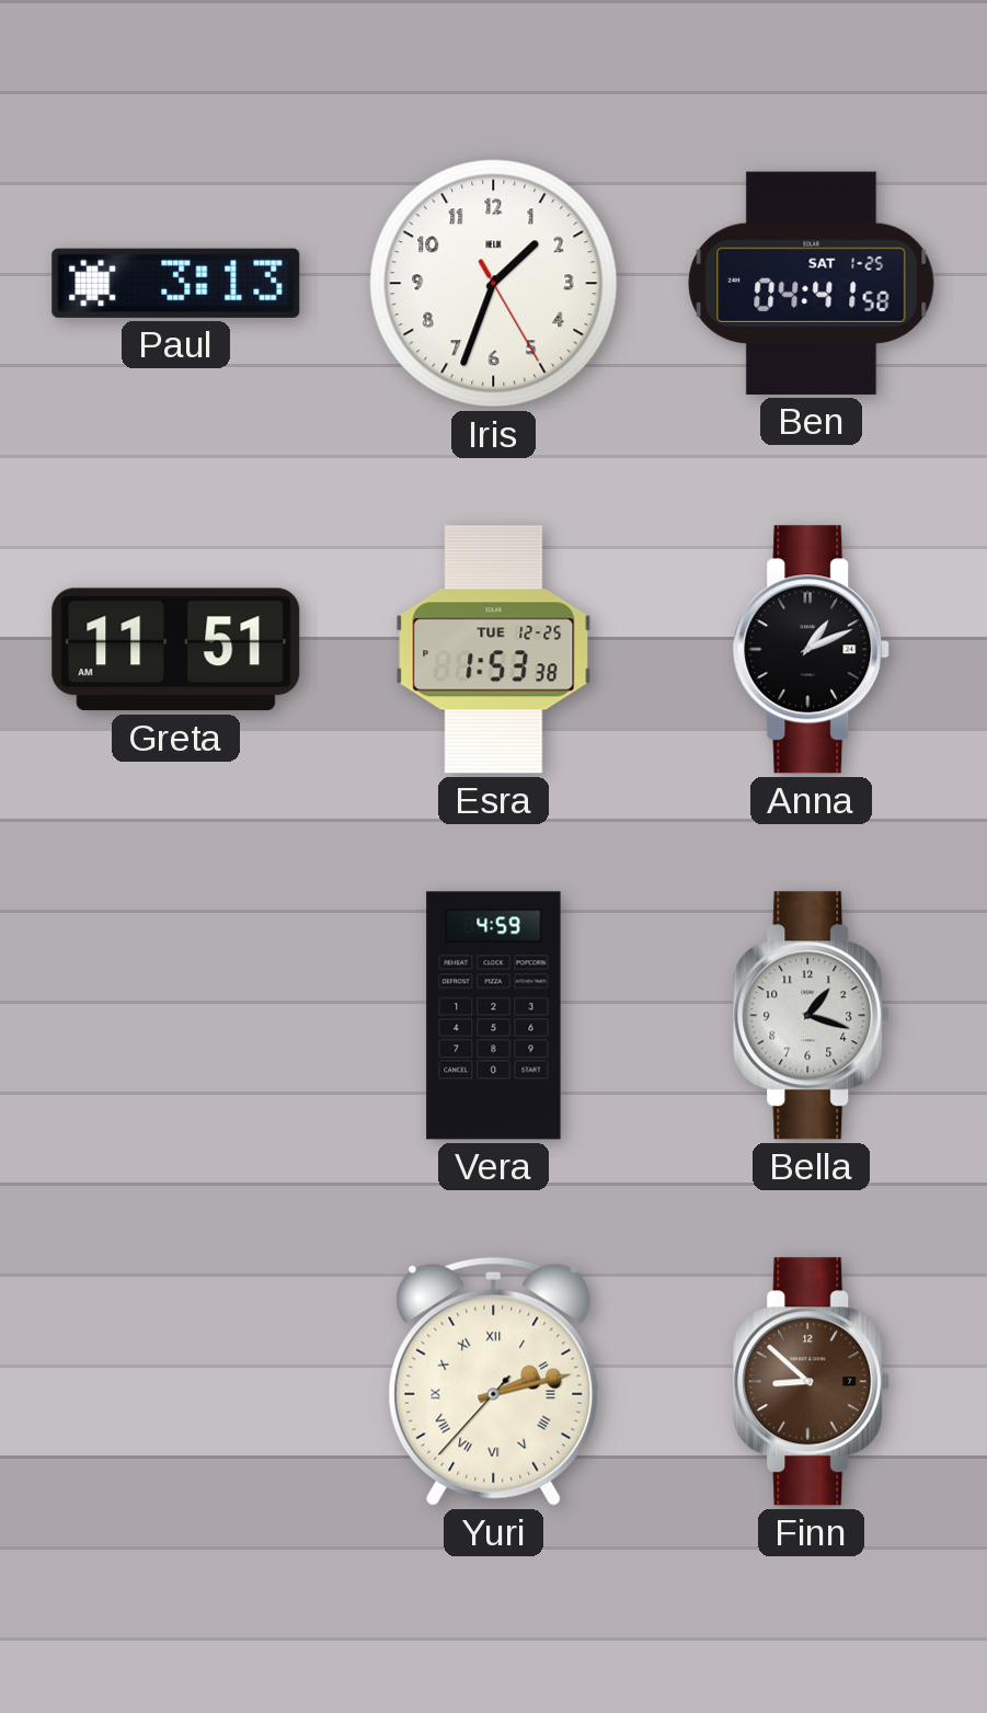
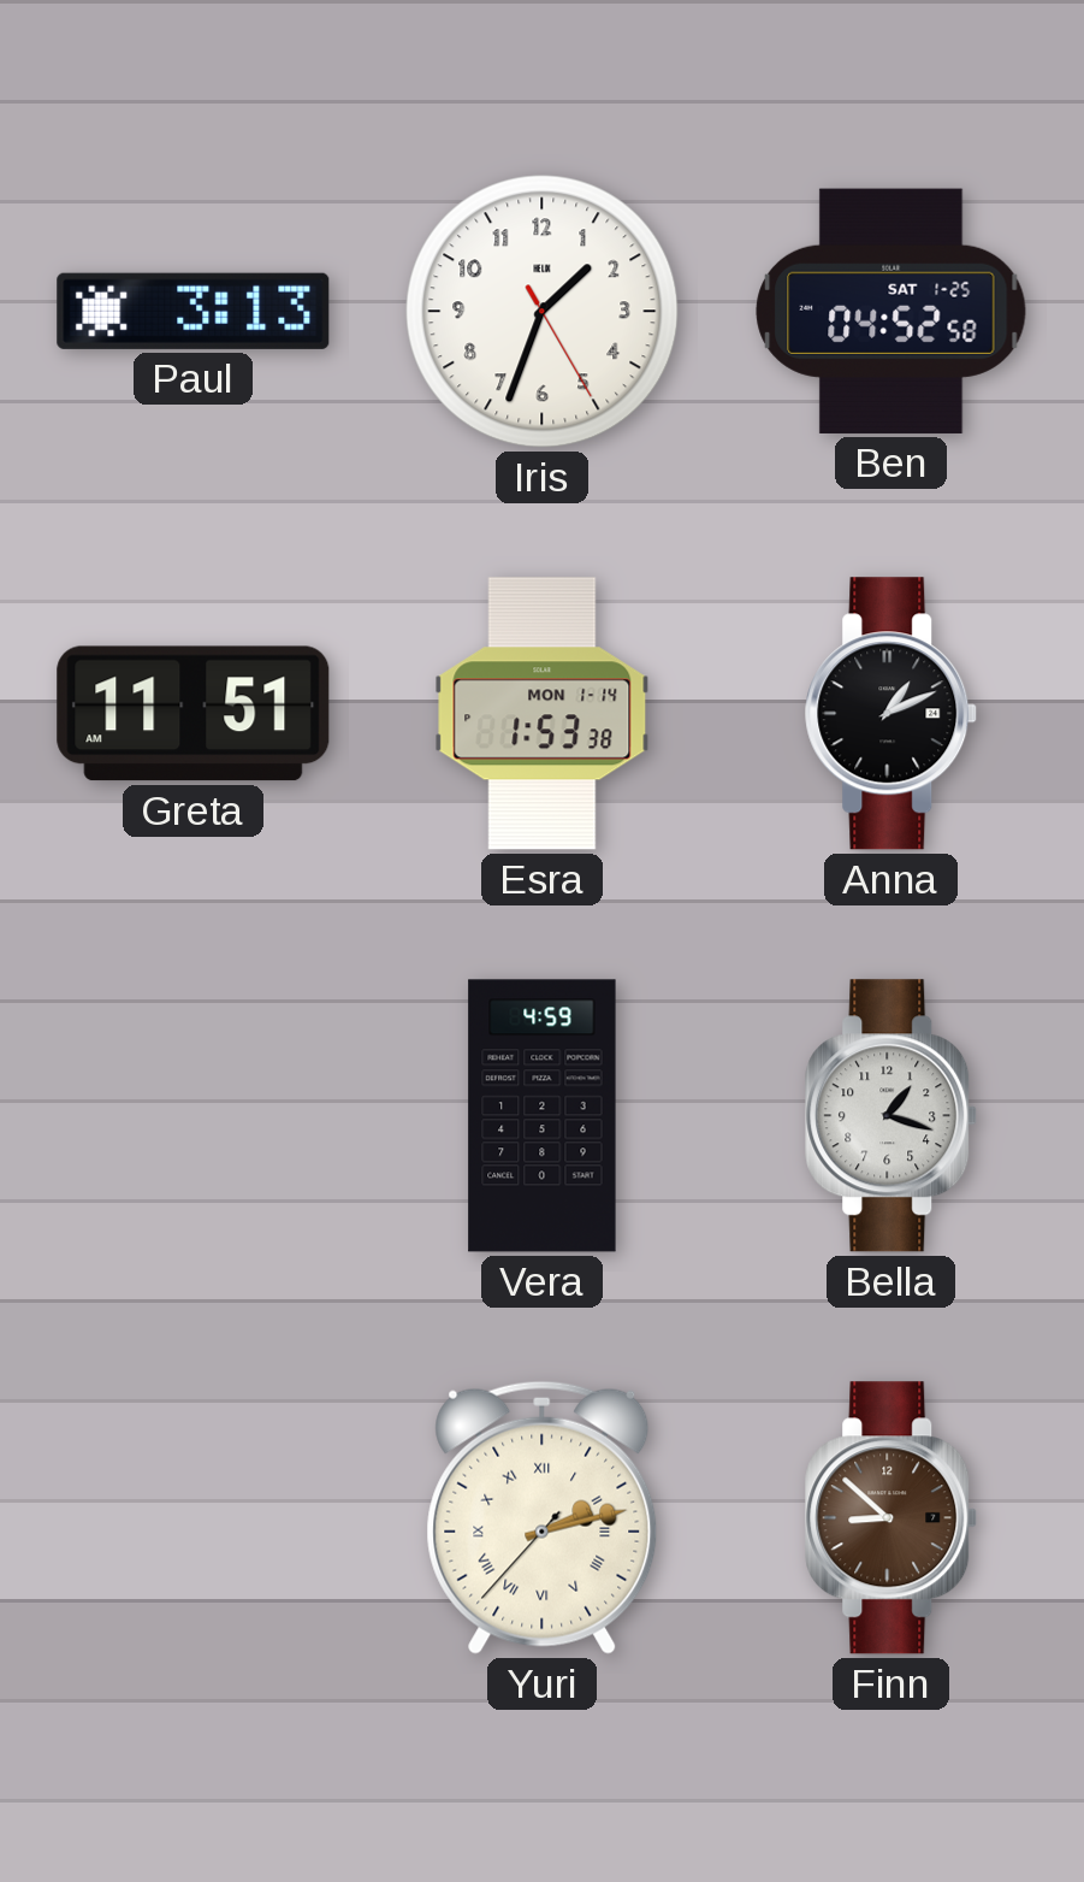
Ben: 04:41 -> 04:52
Esra date: TUE 12-25 -> MON 1-14
